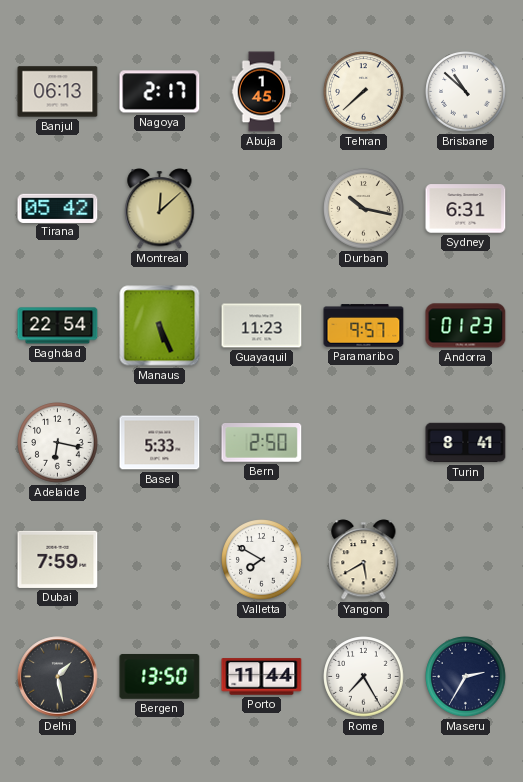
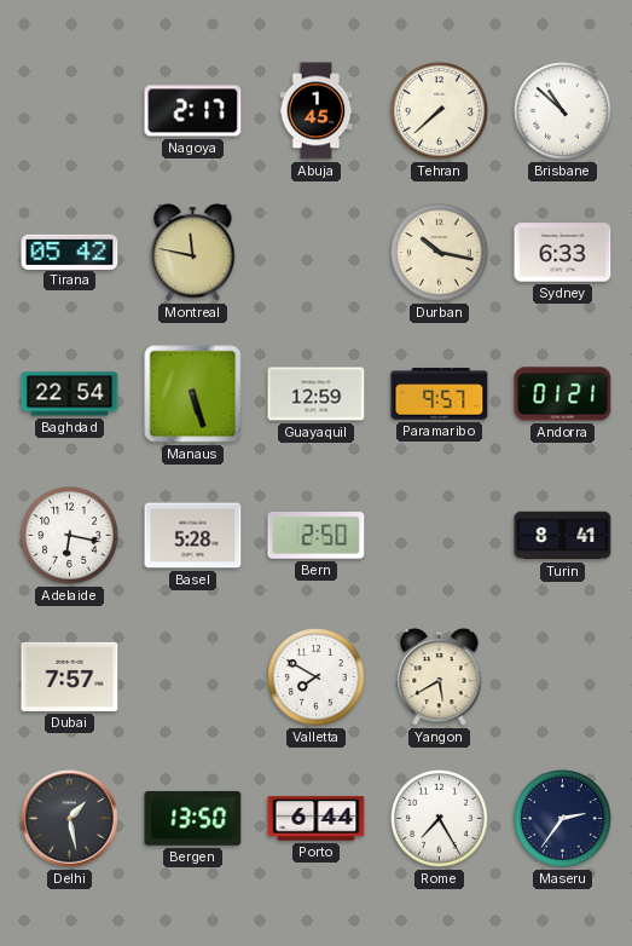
Banjul: 06:13 -> none
Montreal: 12:08 -> 11:47
Sydney: 6:31 -> 6:33
Manaus: 5:26 -> 5:27
Guayaquil: 11:23 -> 12:59
Andorra: 01:23 -> 01:21
Basel: 5:33 -> 5:28
Dubai: 7:59 -> 7:57
Porto: 11:44 -> 6:44
Maseru: 2:35 -> 2:36
